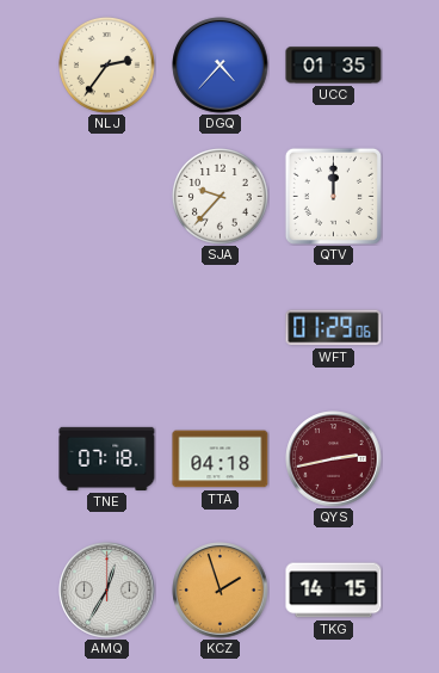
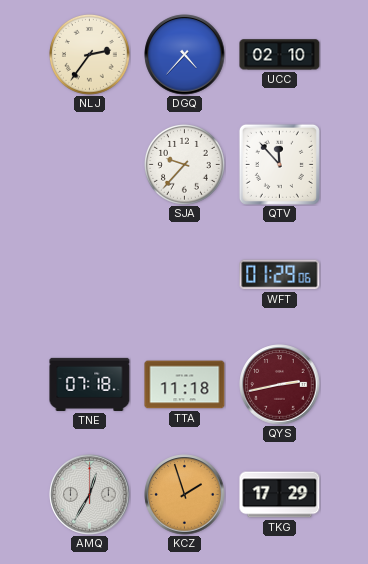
UCC: 01:35 -> 02:10
QTV: 12:00 -> 11:53
TTA: 04:18 -> 11:18
TKG: 14:15 -> 17:29
